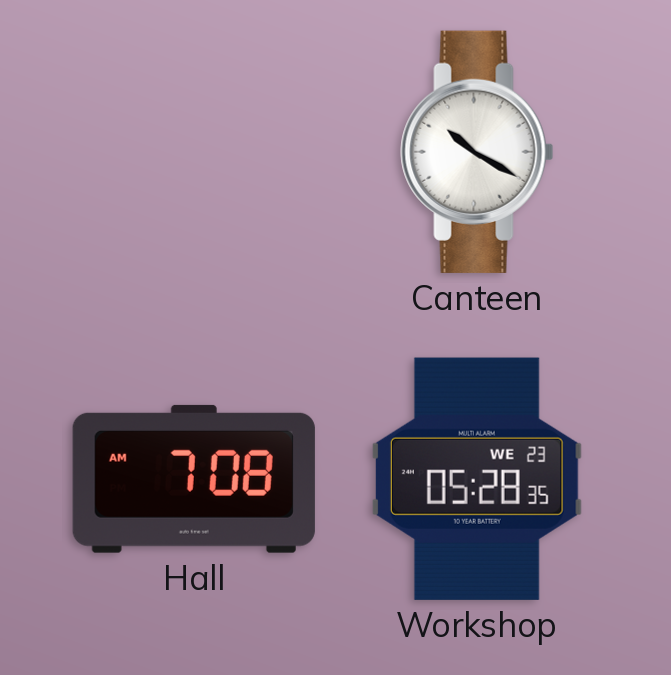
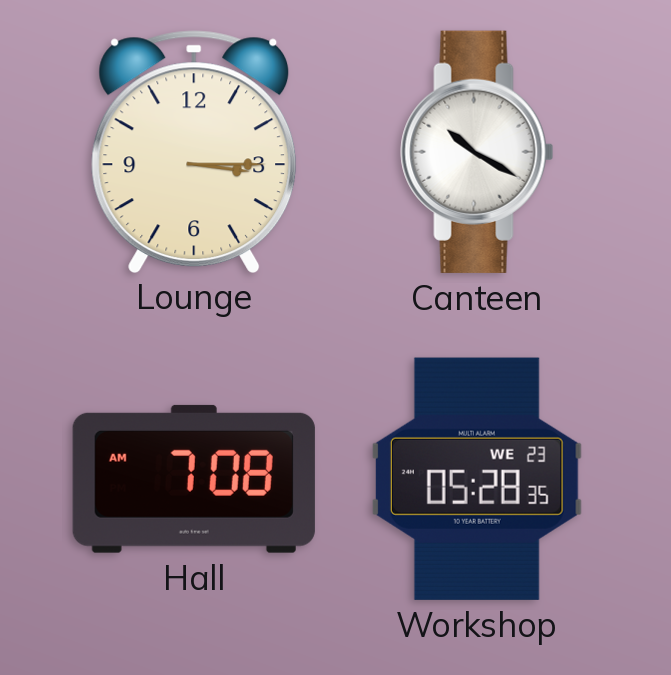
Lounge: none -> 3:15
